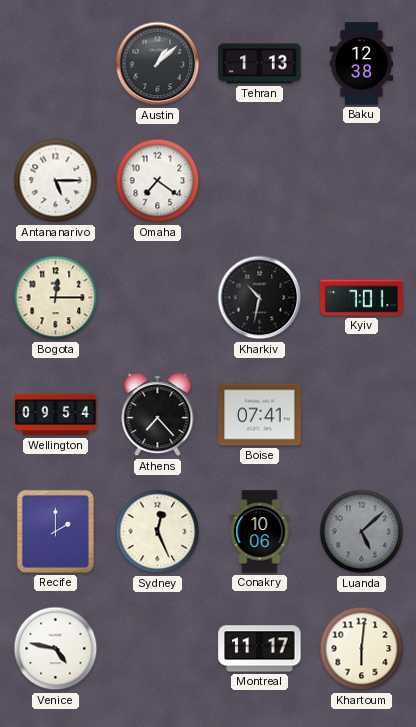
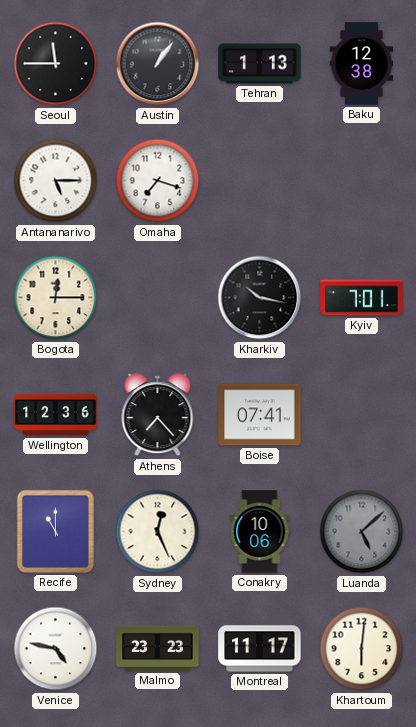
Seoul: none -> 11:45
Austin: 1:08 -> 1:06
Omaha: 7:21 -> 7:18
Kharkiv: 10:32 -> 10:17
Wellington: 09:54 -> 12:36
Recife: 2:00 -> 11:00
Malmo: none -> 23:23
